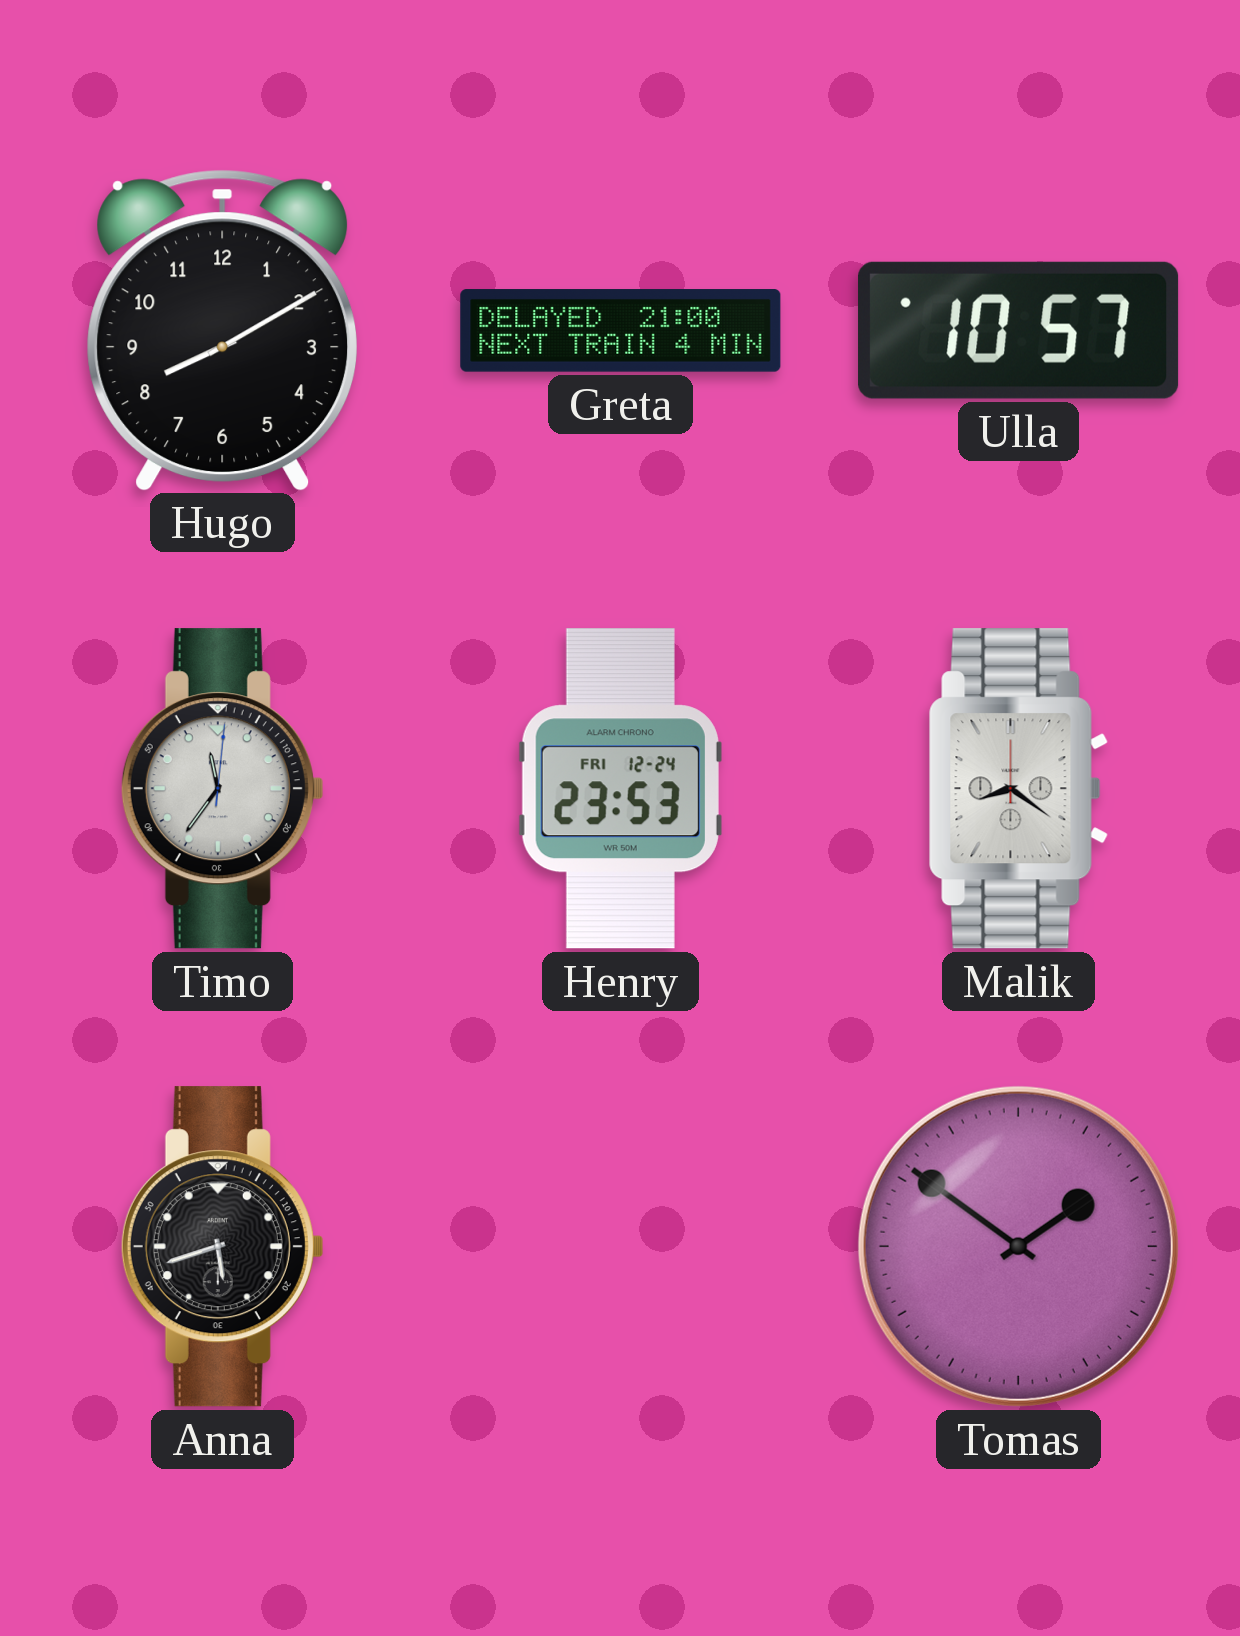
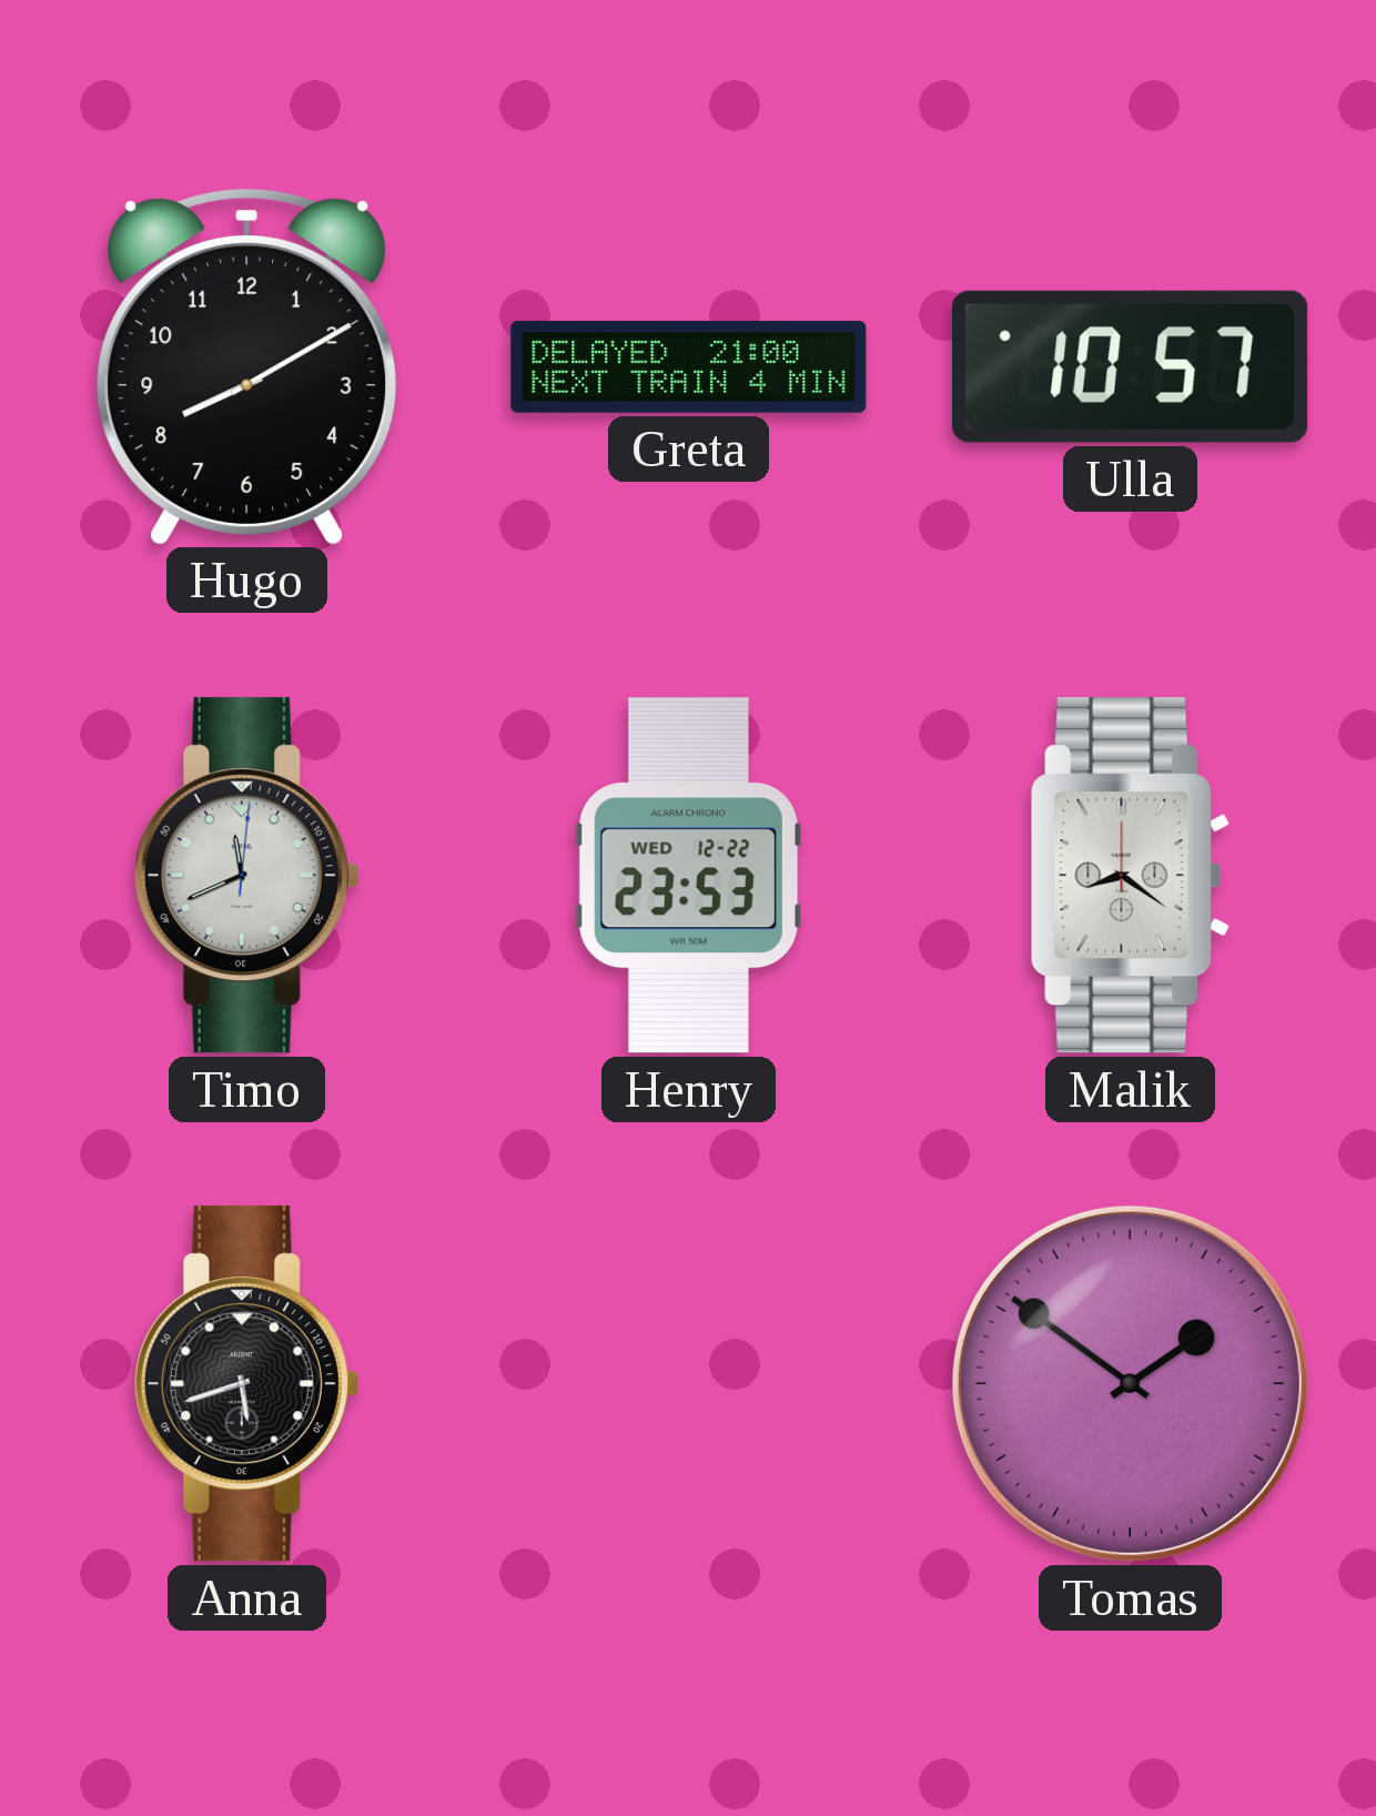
Timo: 11:36 -> 11:41
Henry date: FRI 12-24 -> WED 12-22
